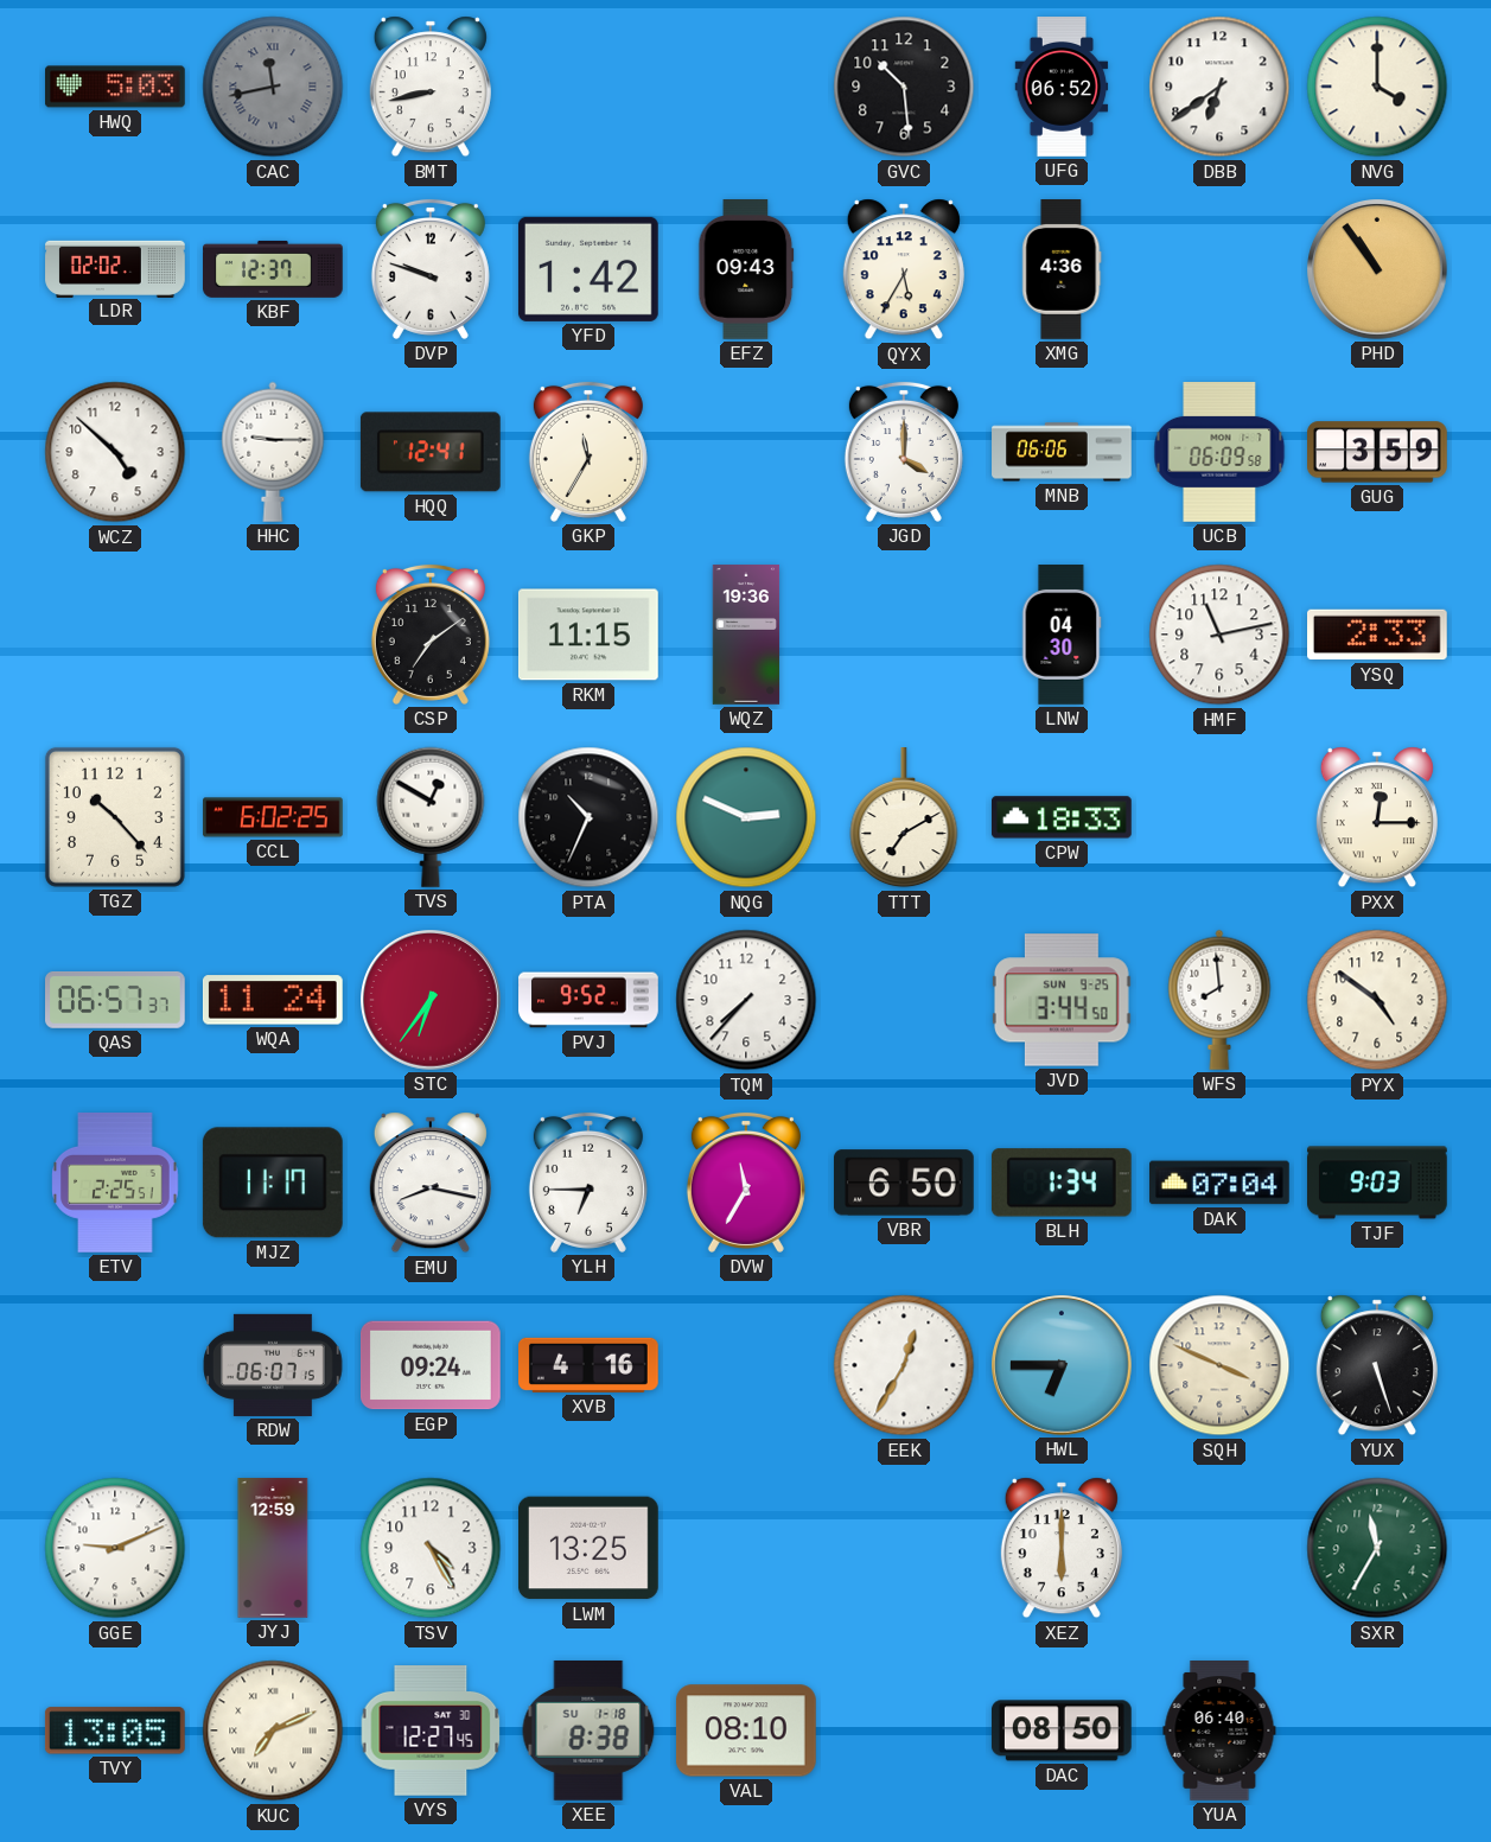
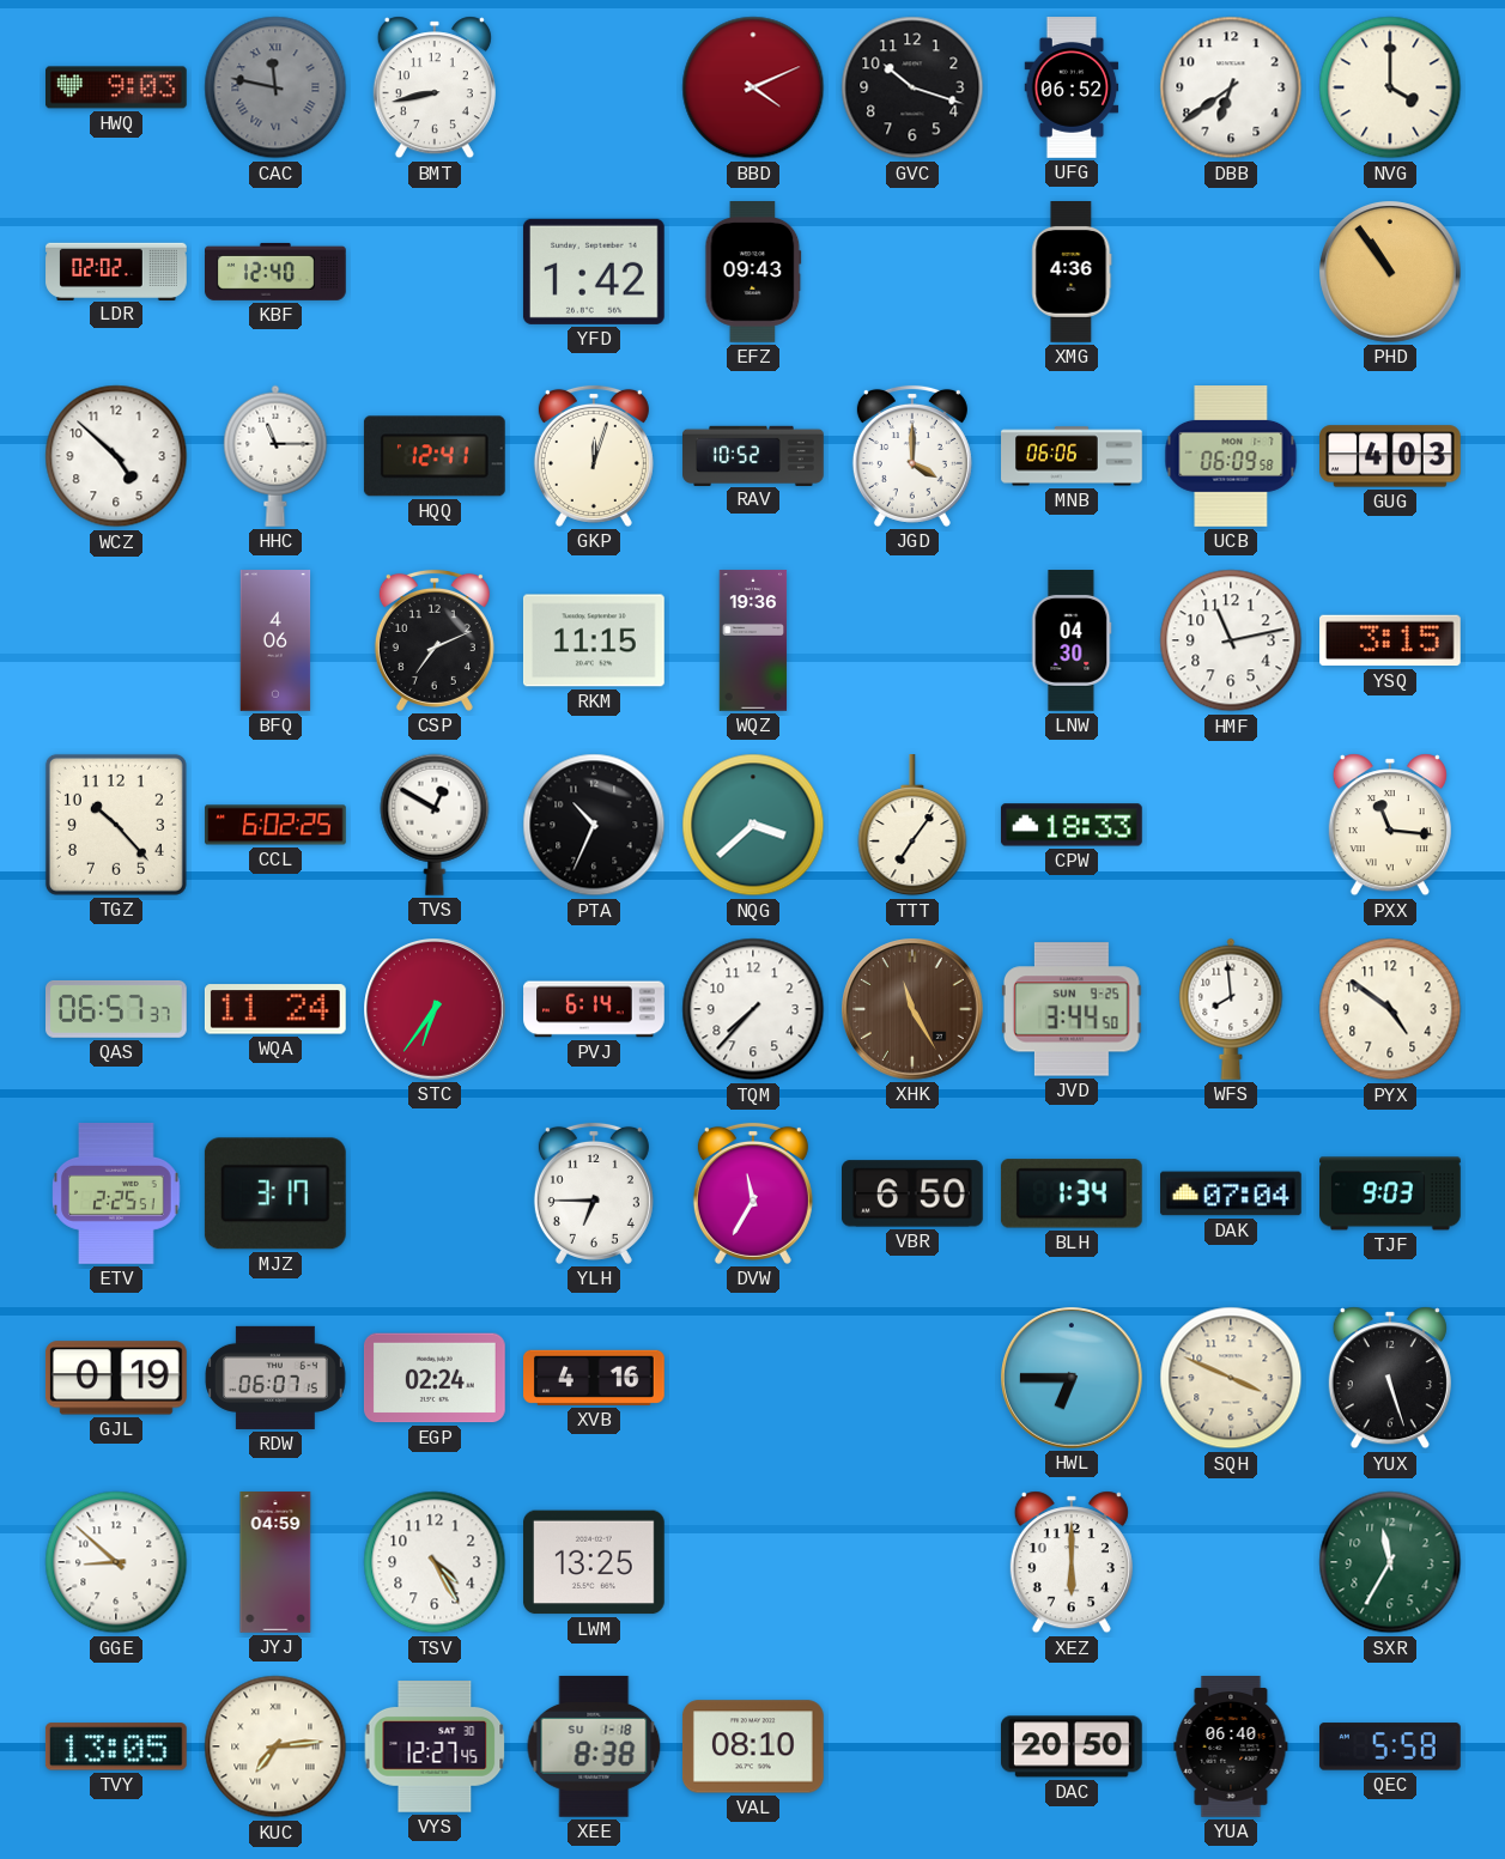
HWQ: 5:03 -> 9:03
CAC: 11:43 -> 11:47
BBD: none -> 4:11
GVC: 10:29 -> 10:18
KBF: 12:37 -> 12:40
DVP: 9:48 -> none
QYX: 5:35 -> none
HHC: 9:15 -> 11:15
GKP: 11:35 -> 12:03
RAV: none -> 10:52
GUG: 3:59 -> 4:03
BFQ: none -> 4:06
CSP: 7:09 -> 7:11
YSQ: 2:33 -> 3:15
NQG: 2:49 -> 3:38
TTT: 7:10 -> 7:06
PXX: 12:15 -> 11:16
PVJ: 9:52 -> 6:14
XHK: none -> 11:25
MJZ: 11:17 -> 3:17
EMU: 8:17 -> none
GJL: none -> 0:19
EGP: 09:24 -> 02:24
EEK: 12:35 -> none
GGE: 9:11 -> 8:52
JYJ: 12:59 -> 04:59
KUC: 7:11 -> 7:14
DAC: 08:50 -> 20:50
QEC: none -> 5:58
